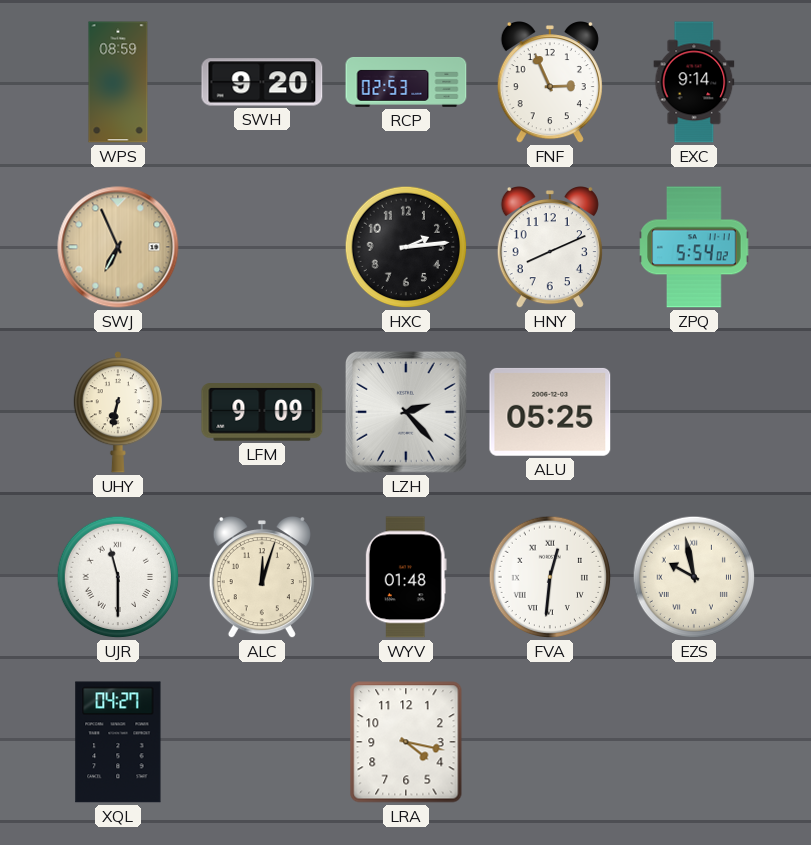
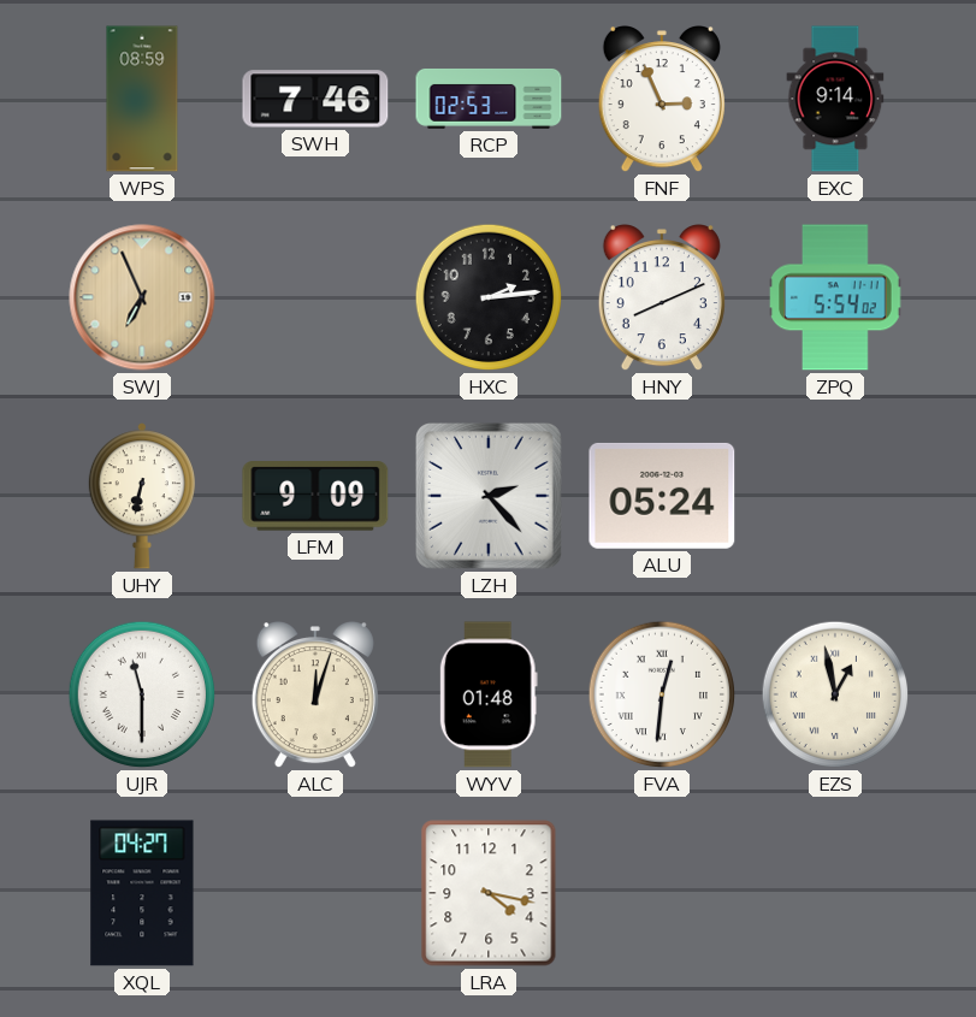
SWH: 9:20 -> 7:46
ALU: 05:25 -> 05:24
EZS: 9:58 -> 12:58
